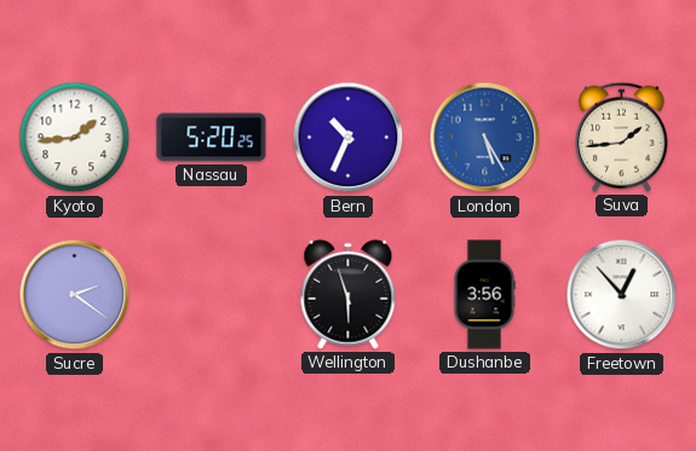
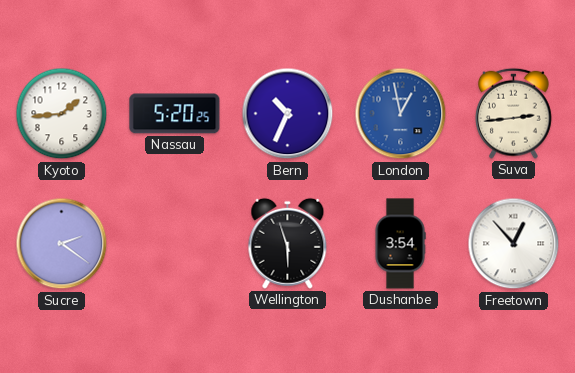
London: 5:25 -> 12:58
Suva: 1:44 -> 2:44
Dushanbe: 3:56 -> 3:54
